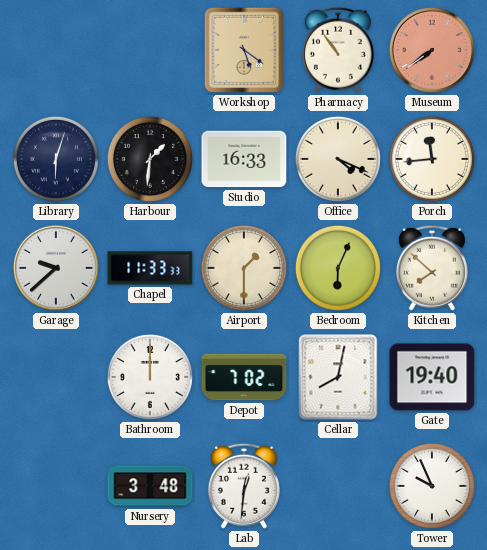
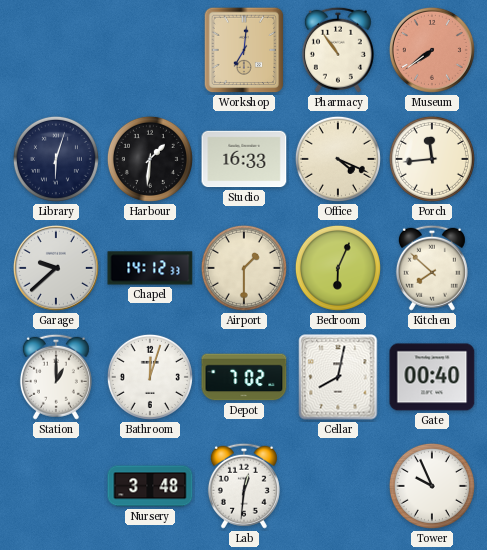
Workshop: 5:21 -> 7:01
Chapel: 11:33 -> 14:12
Station: none -> 1:00
Bathroom: 12:00 -> 12:03
Gate: 19:40 -> 00:40
